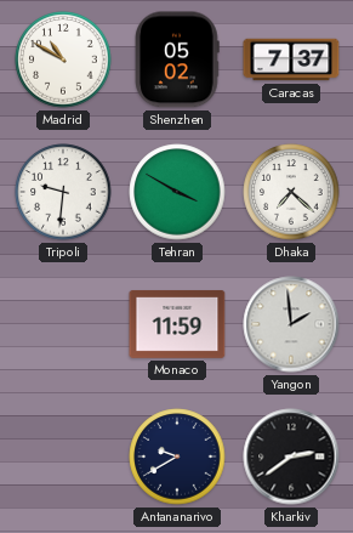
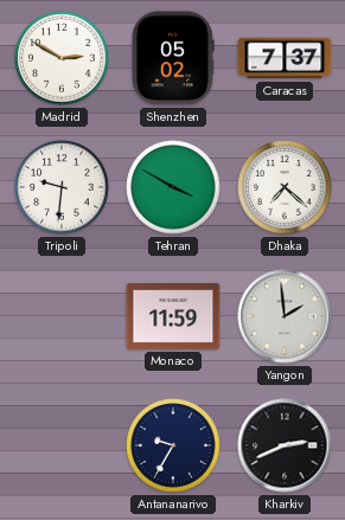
Madrid: 10:50 -> 2:50
Antananarivo: 9:40 -> 9:35
Kharkiv: 2:39 -> 2:41
